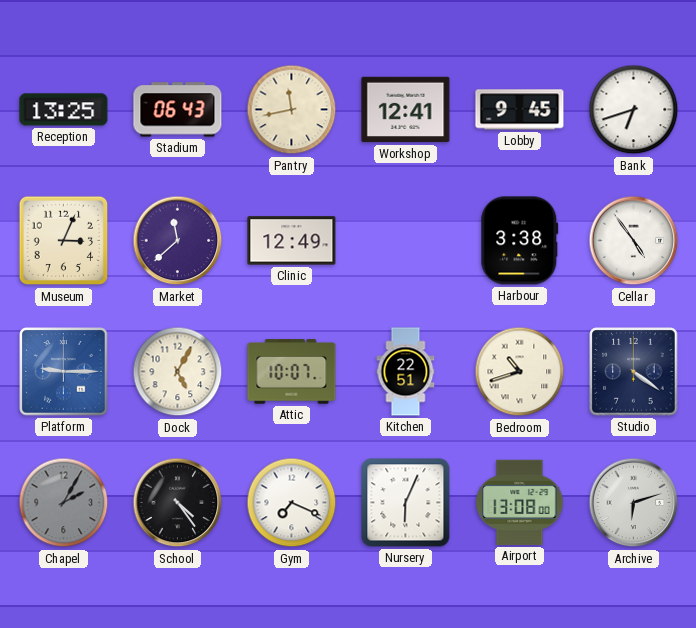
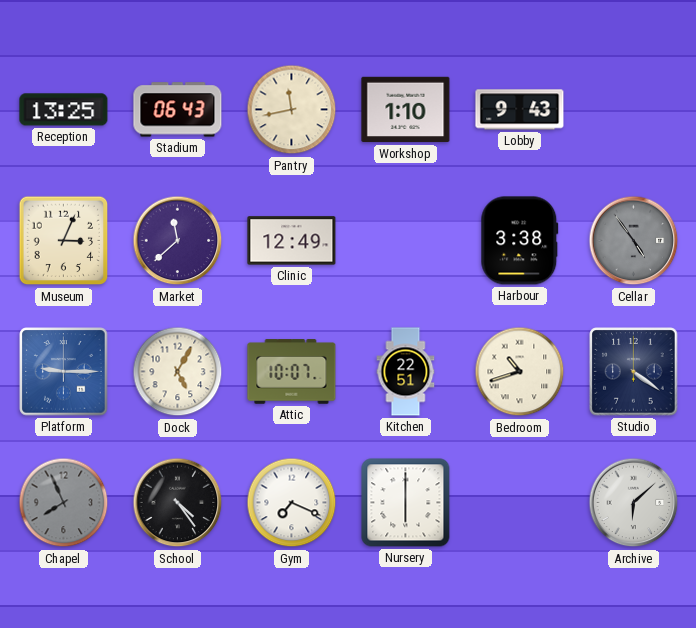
Workshop: 12:41 -> 1:10
Lobby: 9:45 -> 9:43
Bank: 6:42 -> none
Cellar dial: white -> grey
Chapel: 2:05 -> 7:56
Nursery: 6:04 -> 6:00
Airport: 13:08 -> none
Archive: 6:12 -> 6:08
